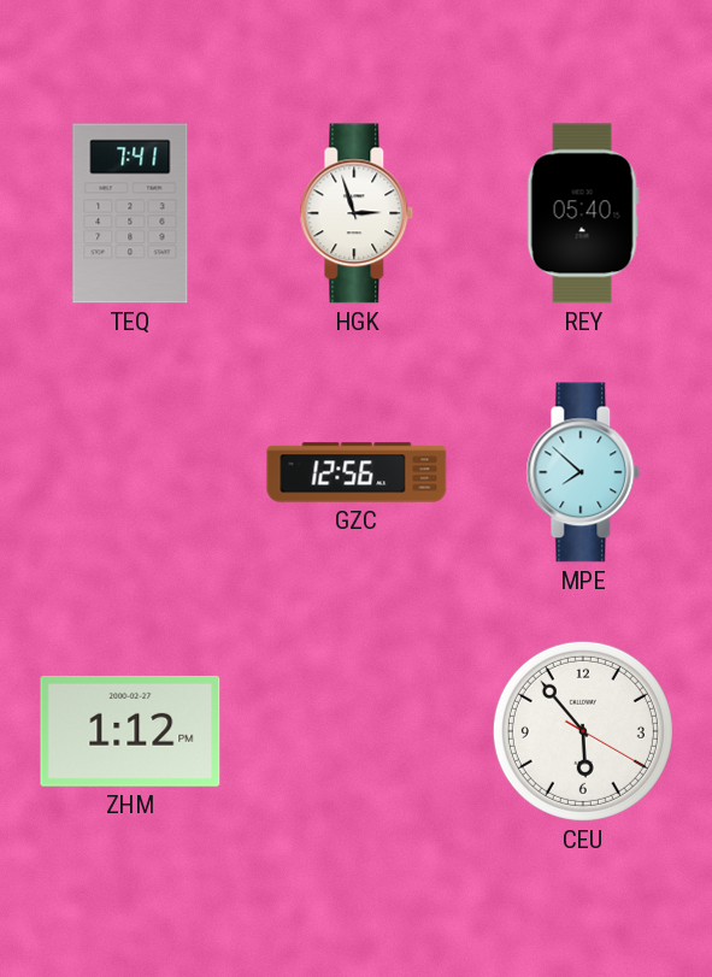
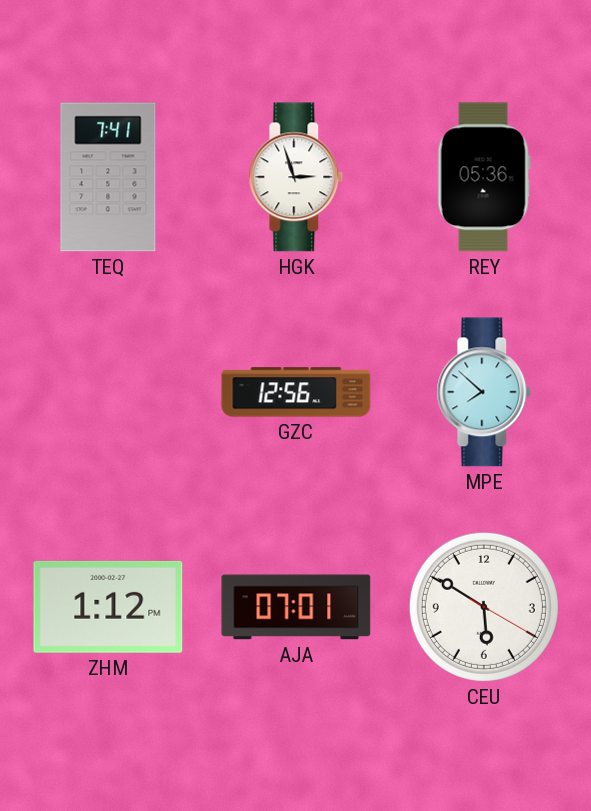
REY: 05:40 -> 05:36
AJA: none -> 07:01
CEU: 5:53 -> 5:50
